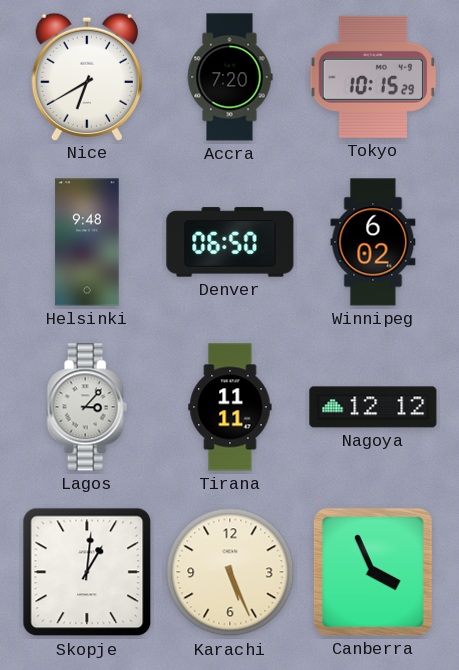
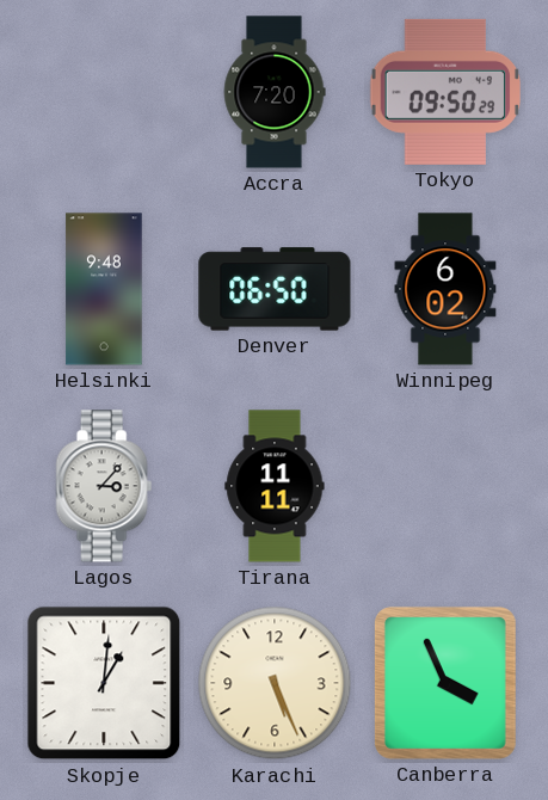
Nice: 6:40 -> none
Tokyo: 10:15 -> 09:50
Nagoya: 12:12 -> none
